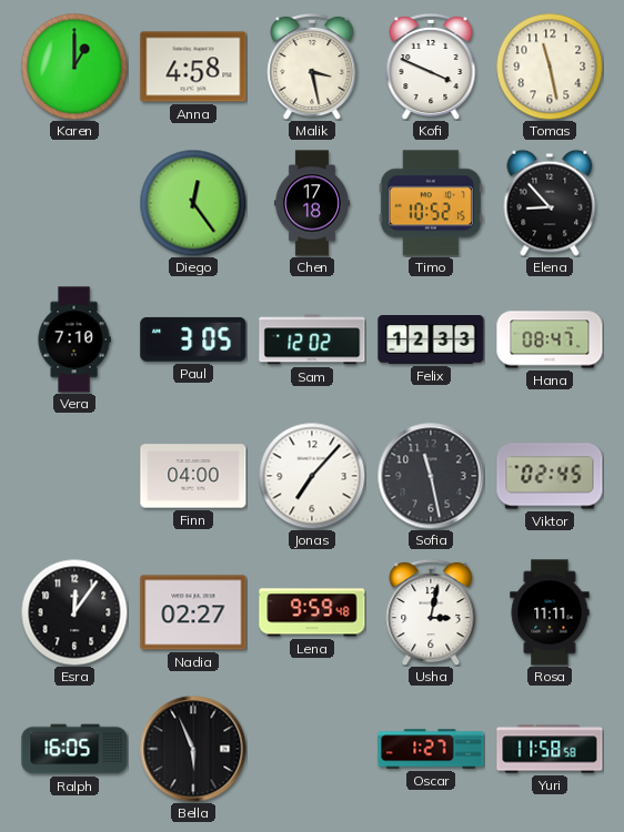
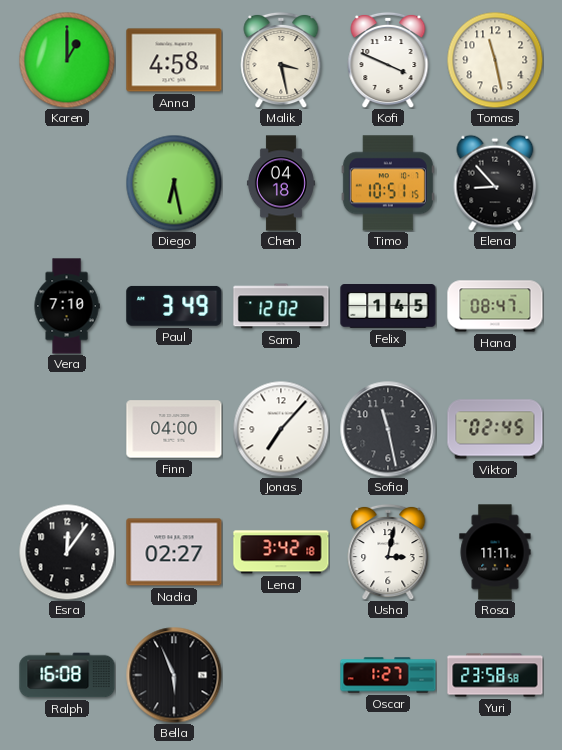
Diego: 12:24 -> 6:28
Chen: 17:18 -> 04:18
Timo: 10:52 -> 10:51
Paul: 3:05 -> 3:49
Felix: 12:33 -> 1:45
Lena: 9:59 -> 3:42
Ralph: 16:05 -> 16:08
Yuri: 11:58 -> 23:58
